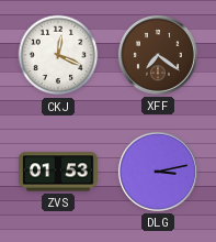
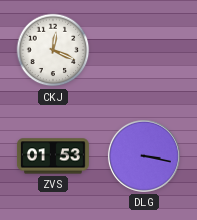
XFF: 7:21 -> none
DLG: 3:13 -> 3:17
